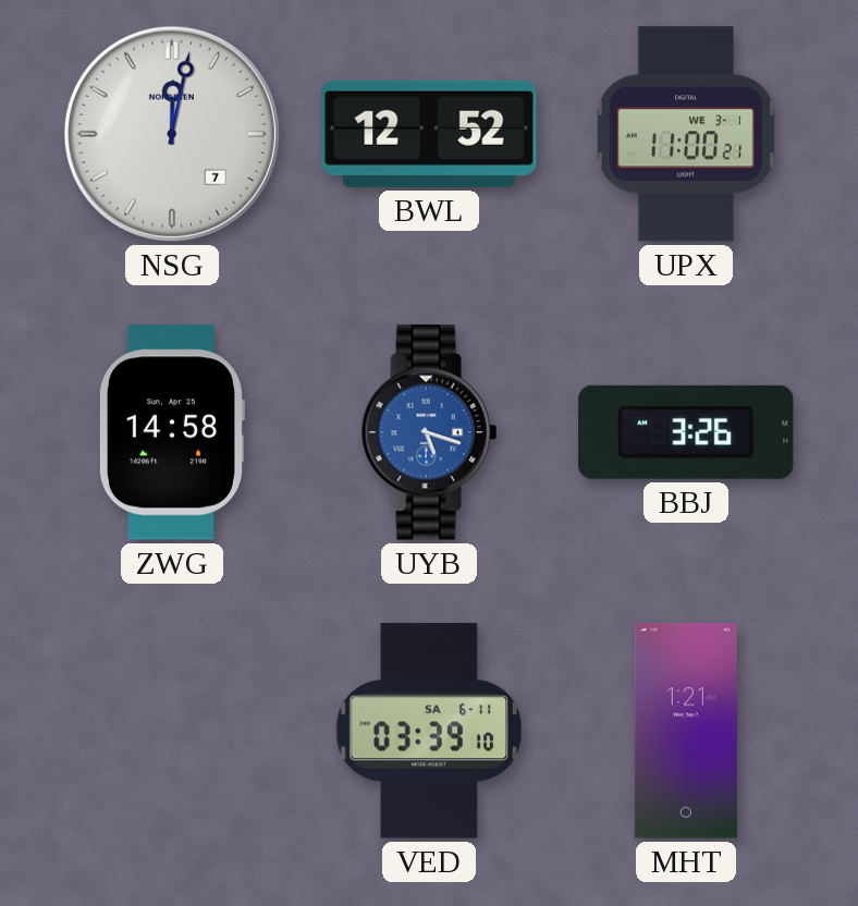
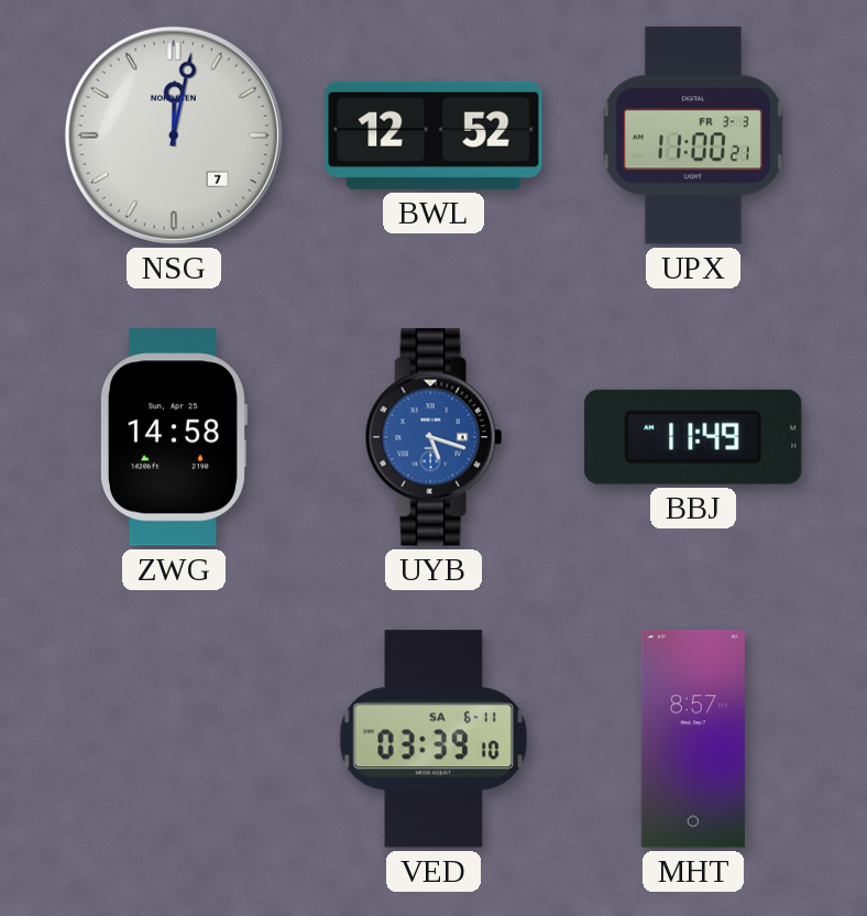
UPX date: WE 3-1 -> FR 3-3
BBJ: 3:26 -> 11:49
MHT: 1:21 -> 8:57
